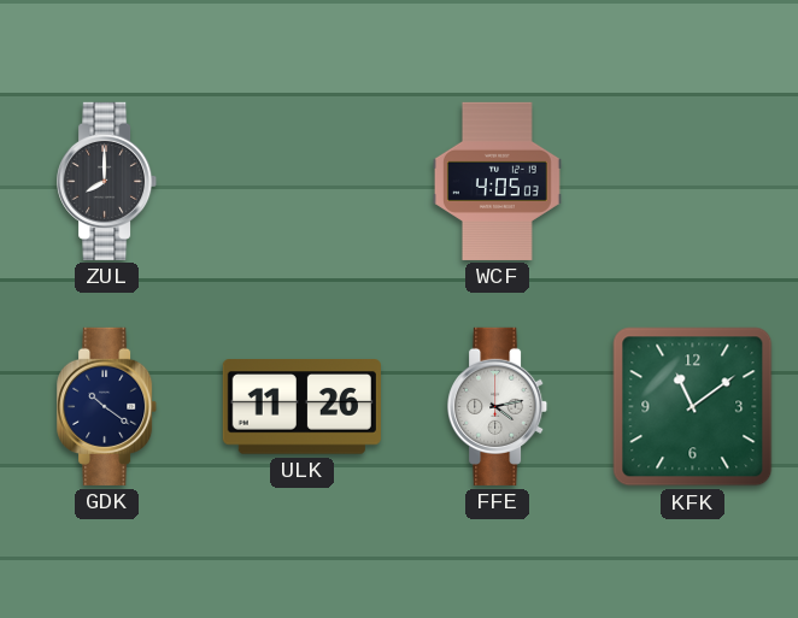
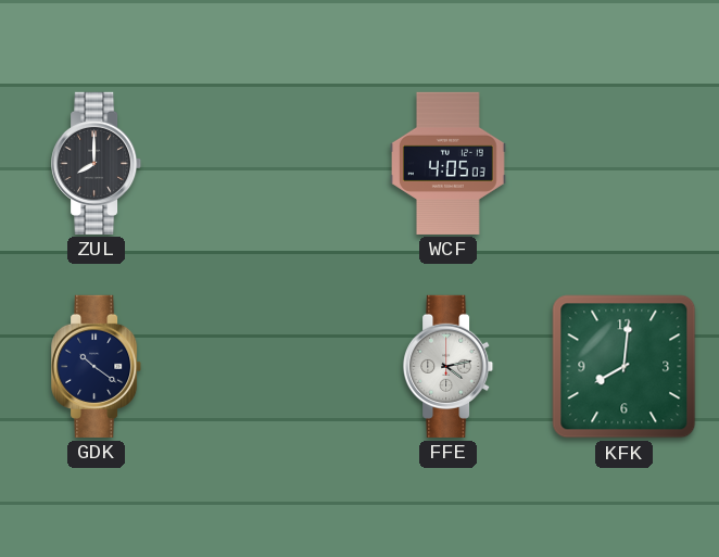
ULK: 11:26 -> none
KFK: 11:09 -> 8:01
